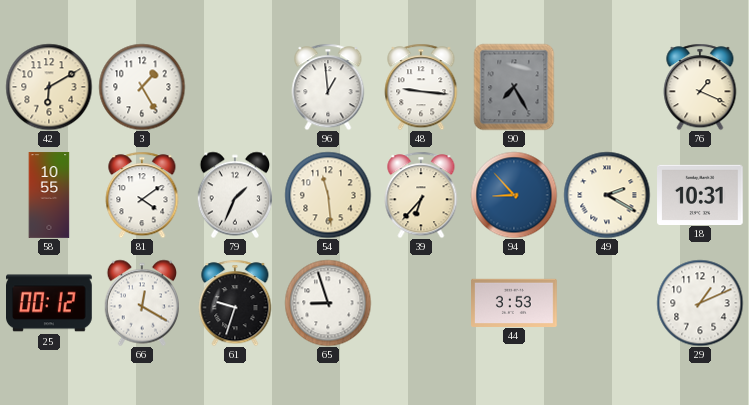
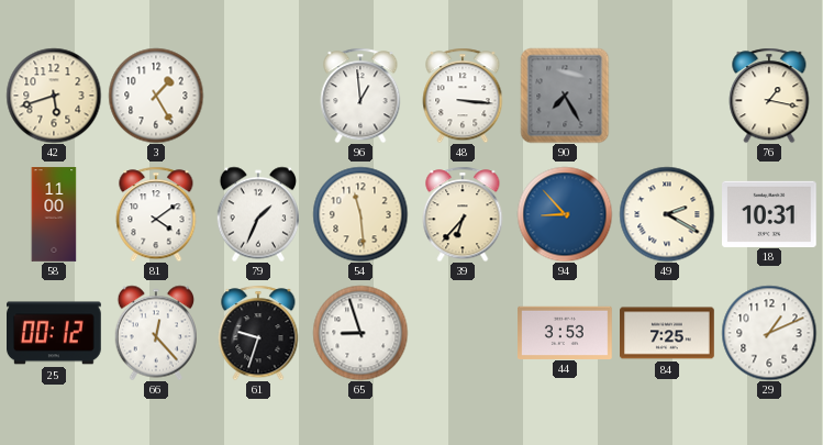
42: 6:10 -> 5:42
48: 9:16 -> 3:16
76: 1:19 -> 1:17
58: 10:55 -> 11:00
66: 12:20 -> 12:23
84: none -> 7:25
